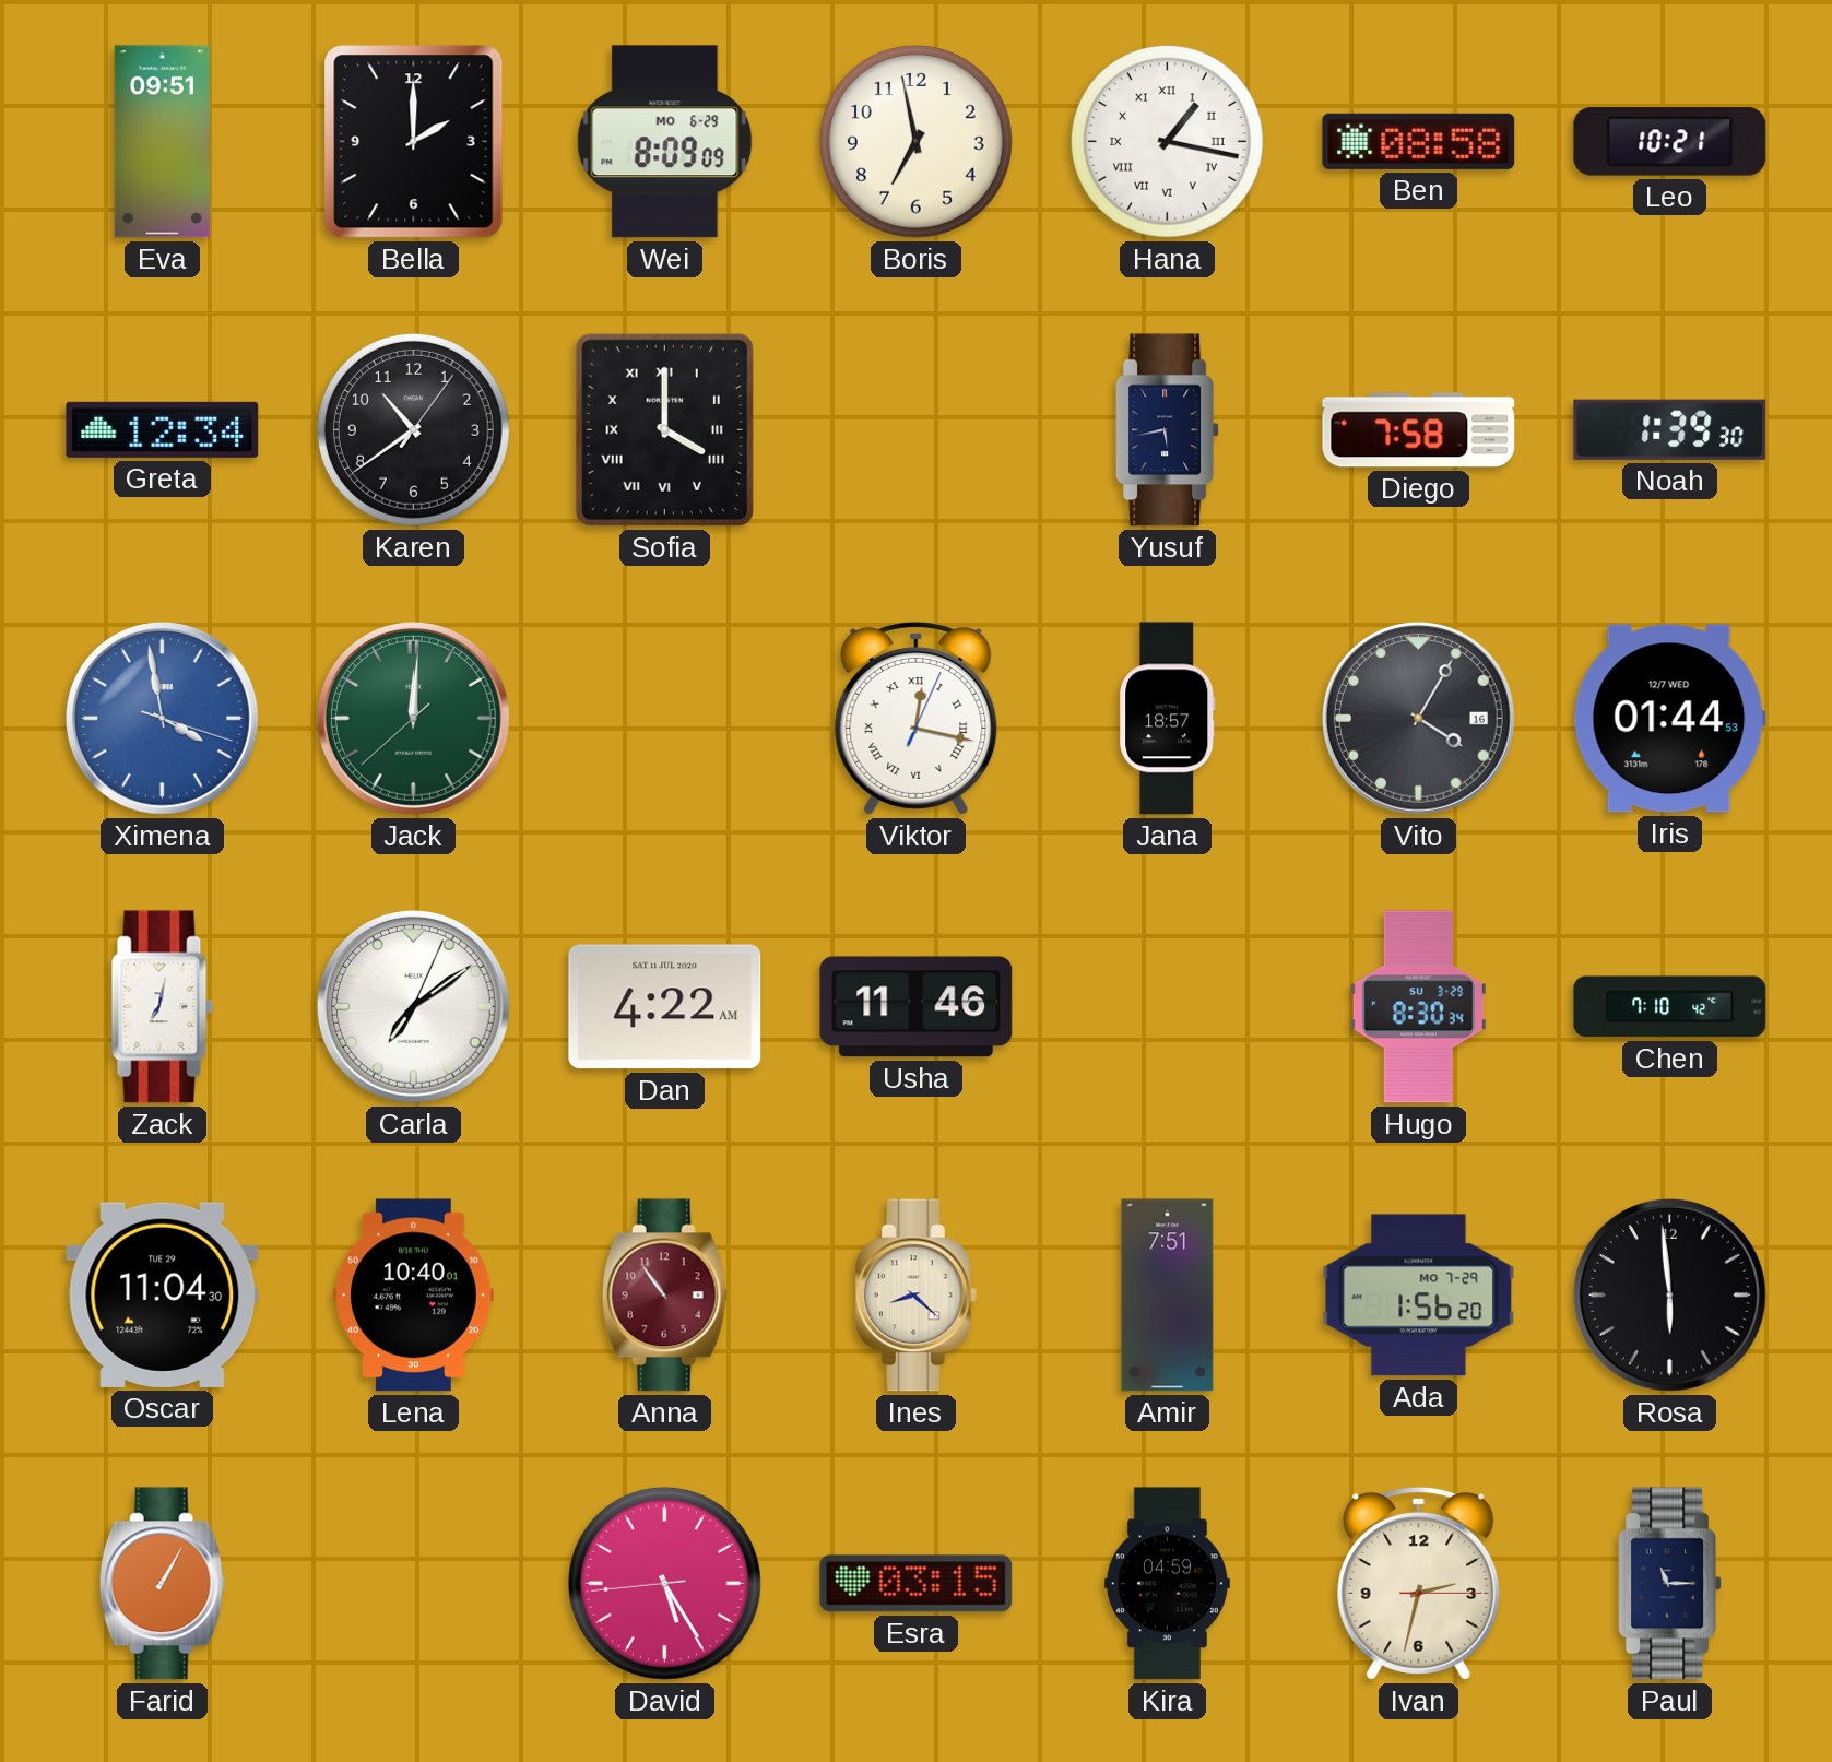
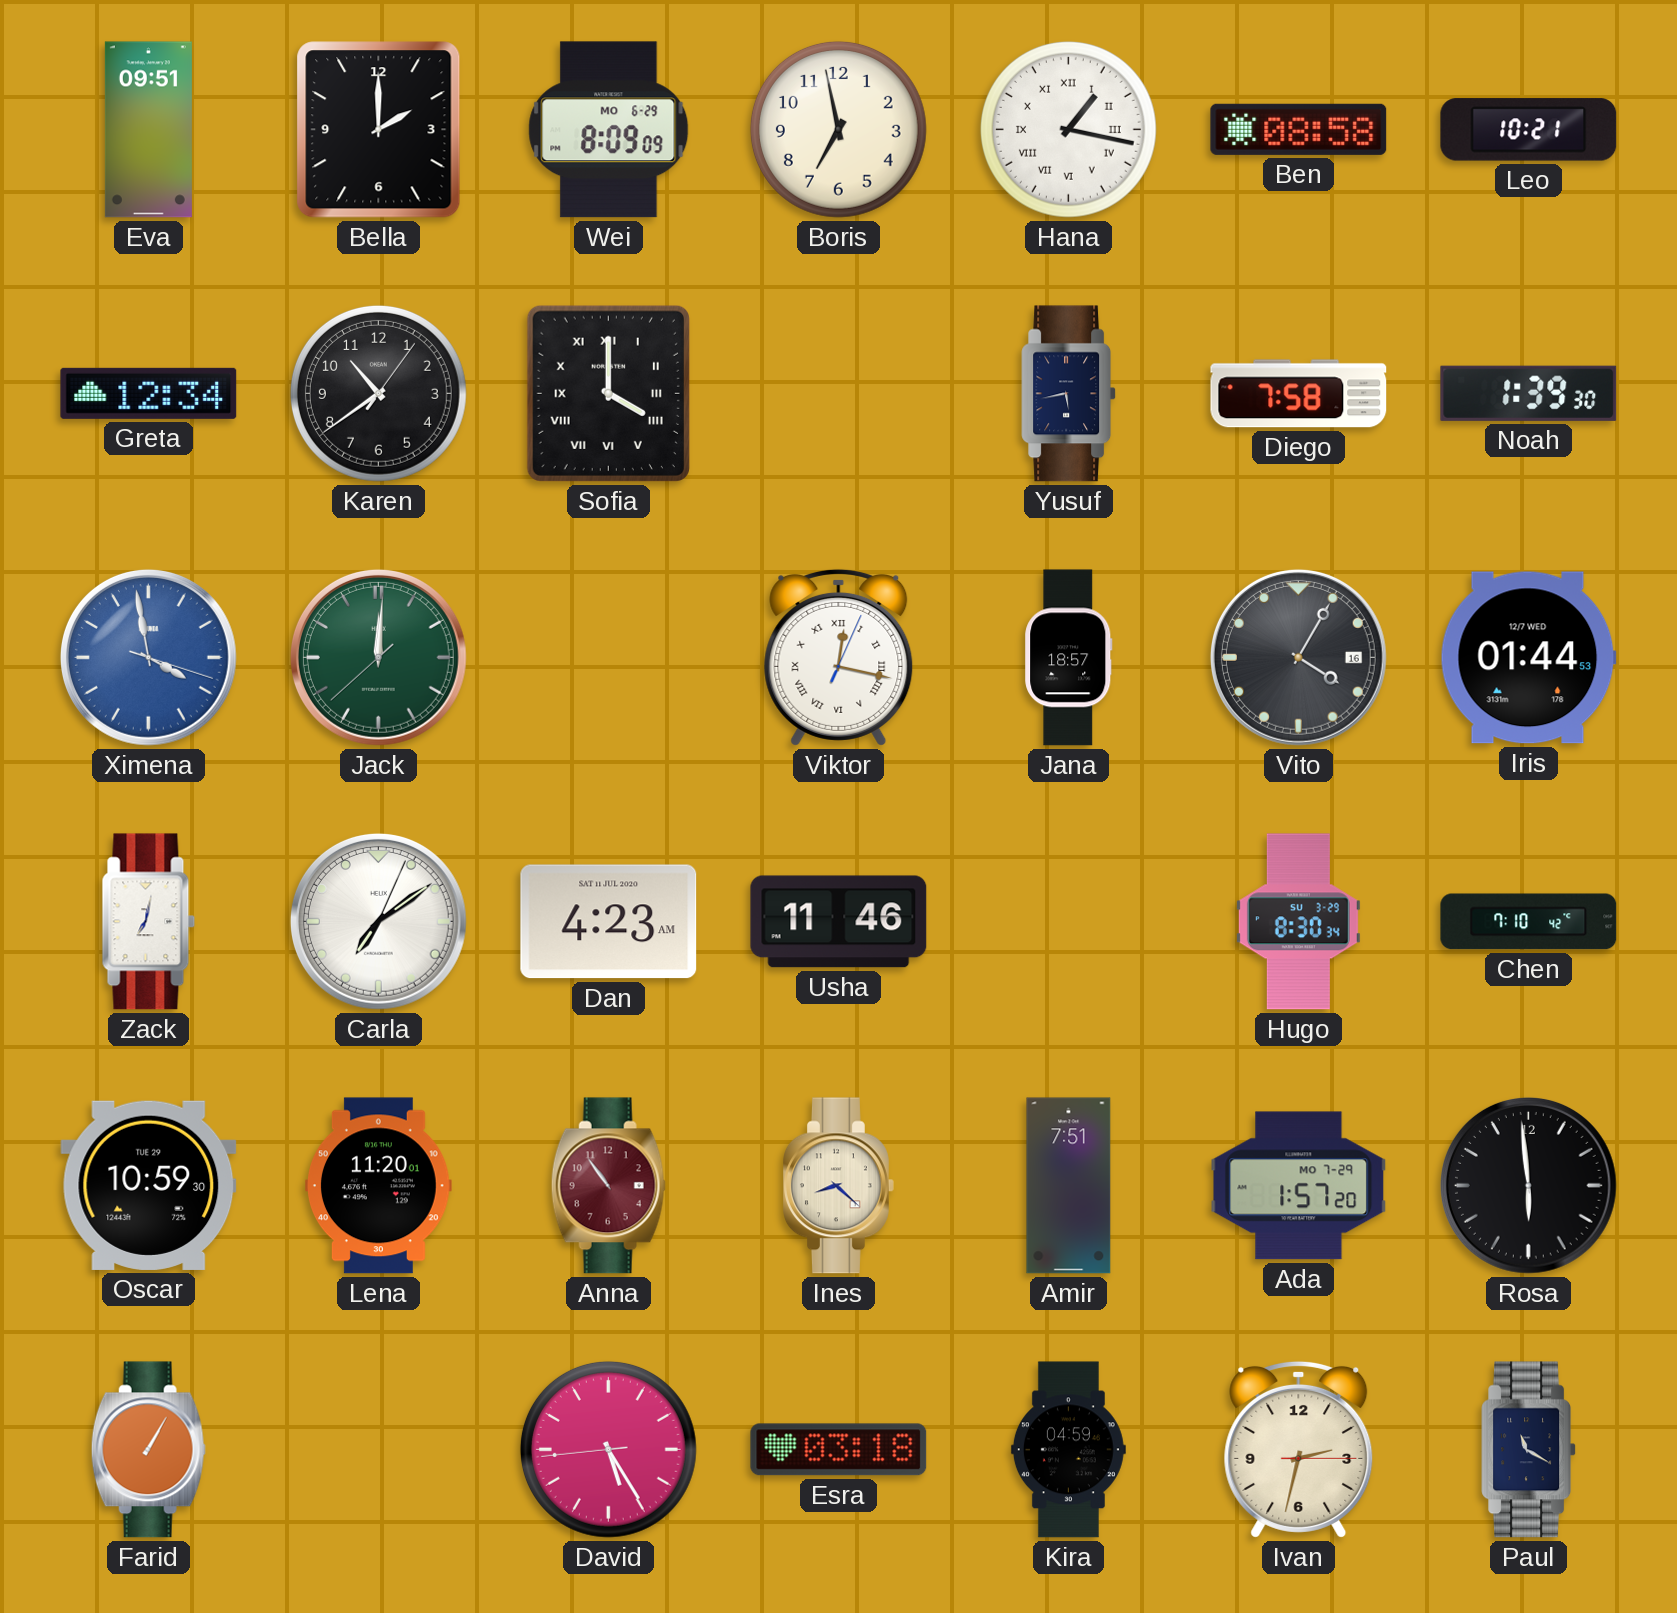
Dan: 4:22 -> 4:23
Oscar: 11:04 -> 10:59
Lena: 10:40 -> 11:20
Ada: 1:56 -> 1:57
Esra: 03:15 -> 03:18
Paul: 11:15 -> 11:20
